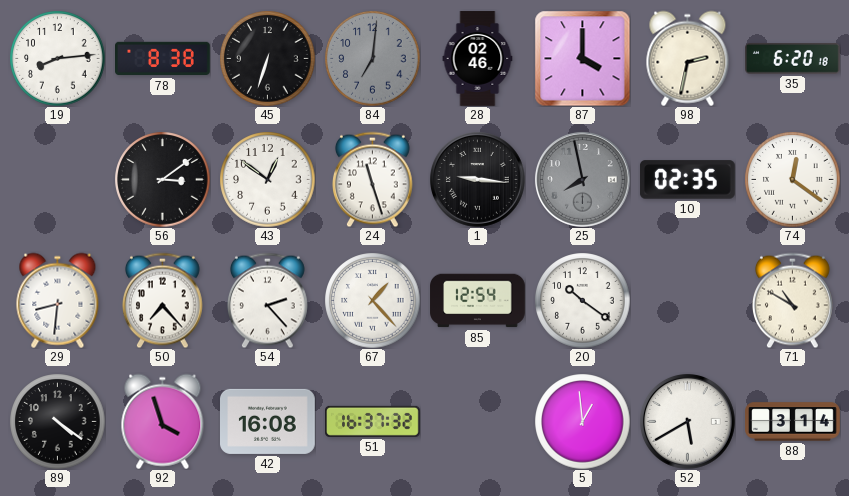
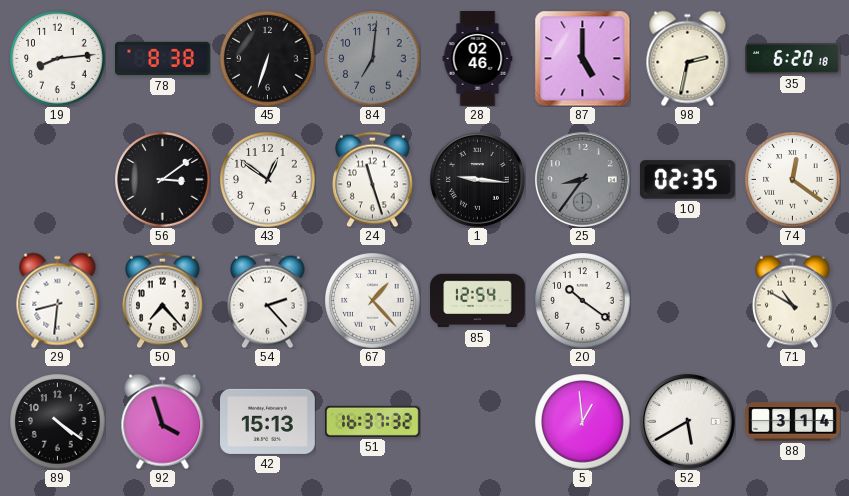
87: 4:00 -> 5:00
25: 7:58 -> 8:36
42: 16:08 -> 15:13
